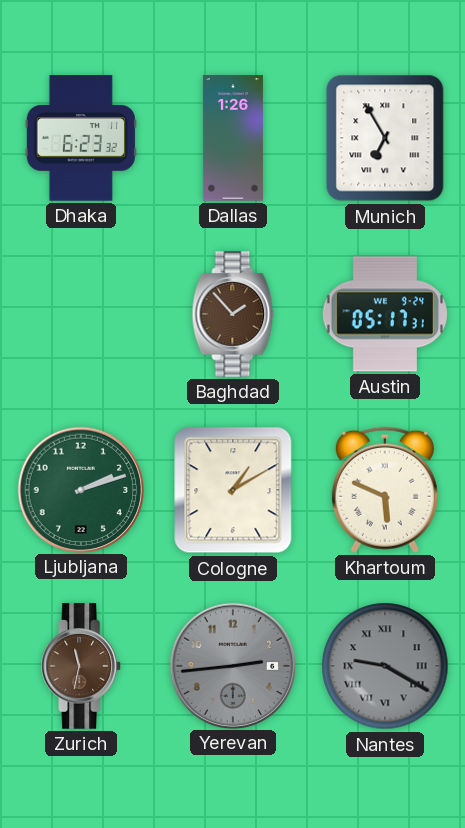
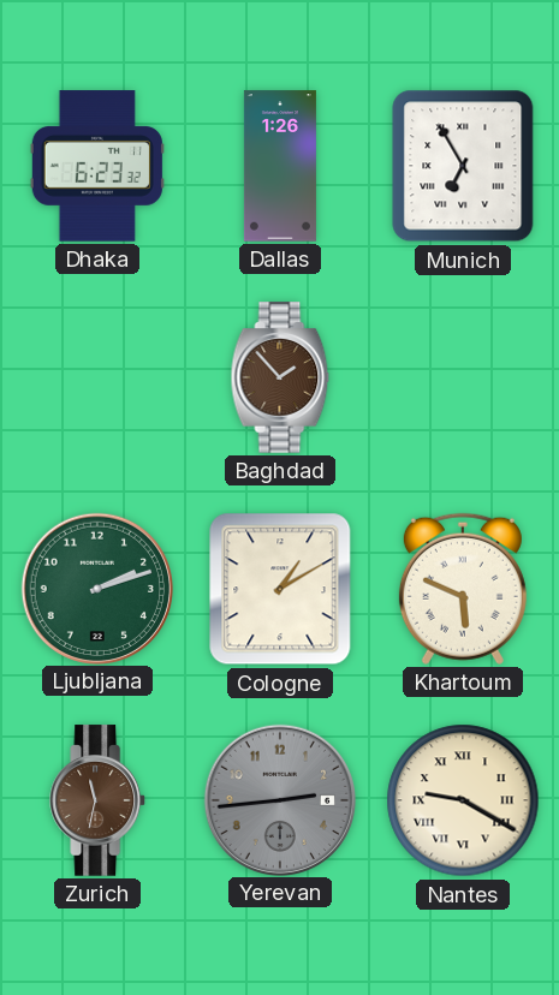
Austin: 05:17 -> none
Nantes dial: grey -> cream
